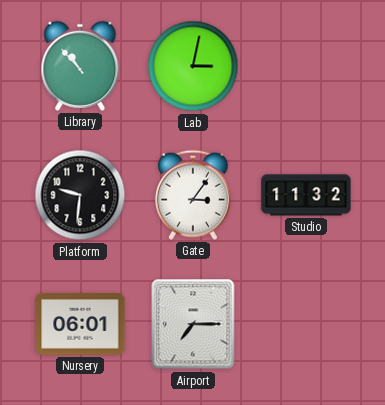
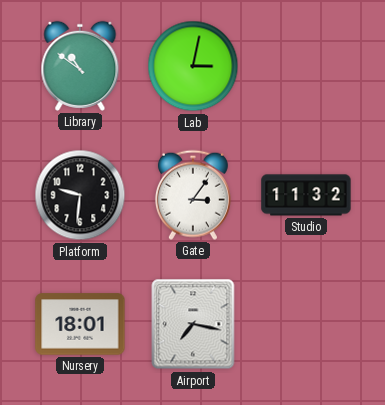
Library: 10:53 -> 10:51
Nursery: 06:01 -> 18:01
Airport: 7:15 -> 7:17
